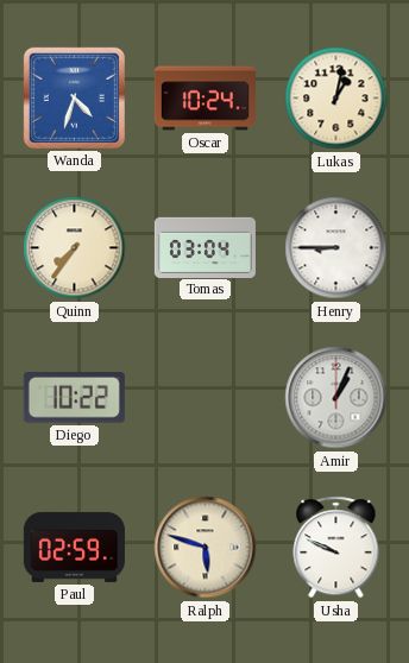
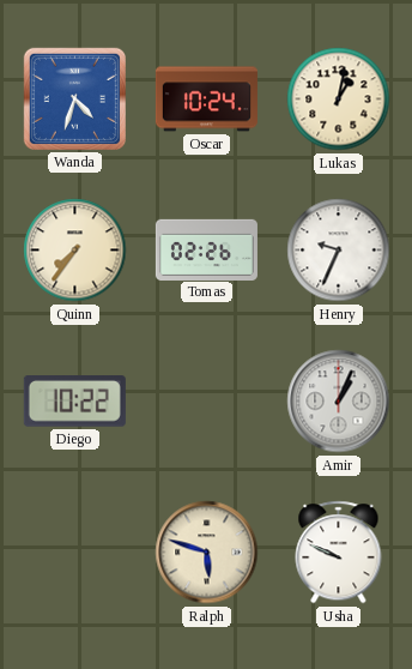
Tomas: 03:04 -> 02:26
Henry: 8:45 -> 9:34
Paul: 02:59 -> none
